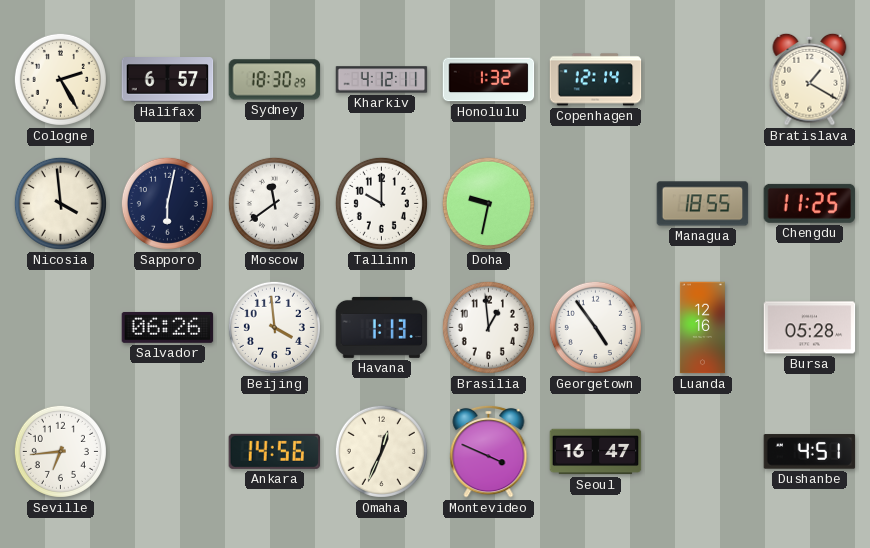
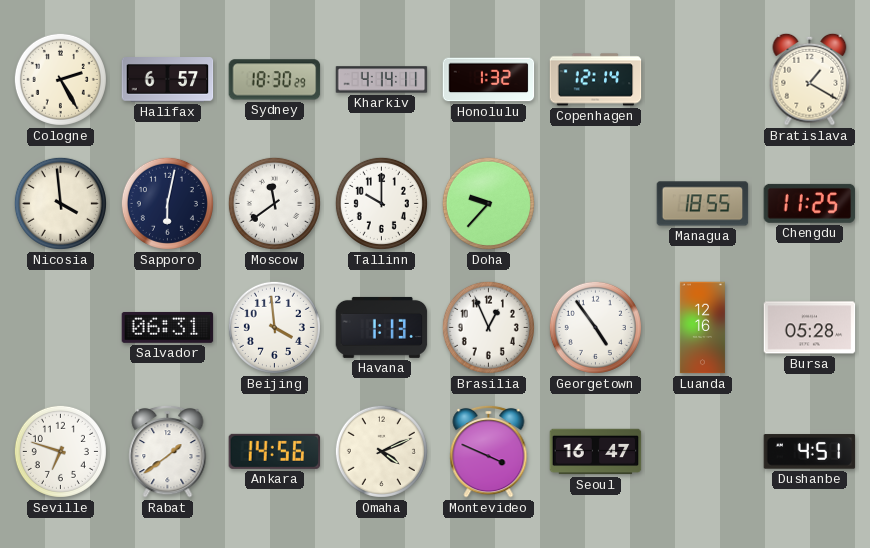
Kharkiv: 4:12 -> 4:14
Doha: 9:32 -> 9:37
Salvador: 06:26 -> 06:31
Brasilia: 12:59 -> 12:56
Seville: 6:44 -> 6:48
Rabat: none -> 1:39
Omaha: 12:34 -> 4:11
